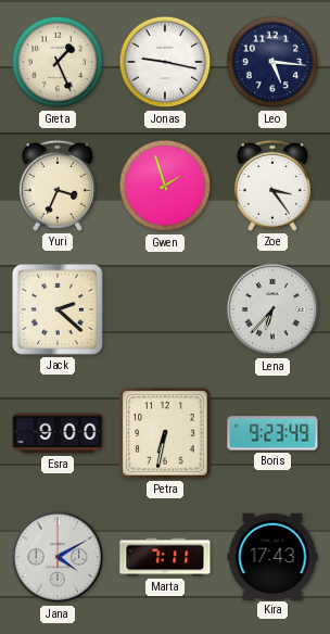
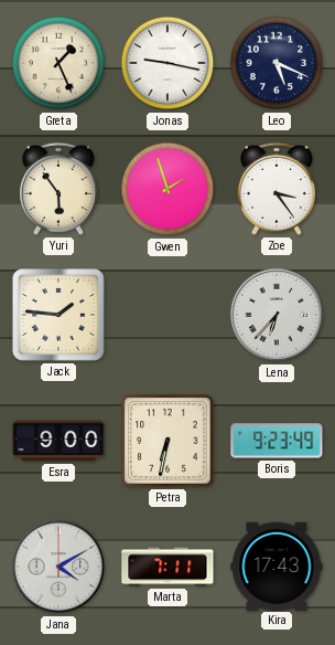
Leo: 5:16 -> 5:19
Yuri: 3:34 -> 5:54
Jack: 2:22 -> 1:46
